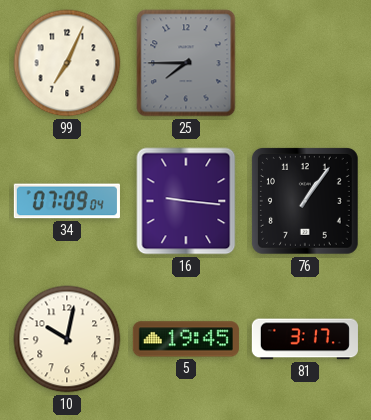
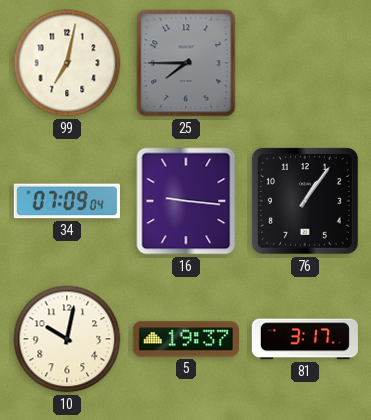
99: 7:04 -> 7:02
5: 19:45 -> 19:37
